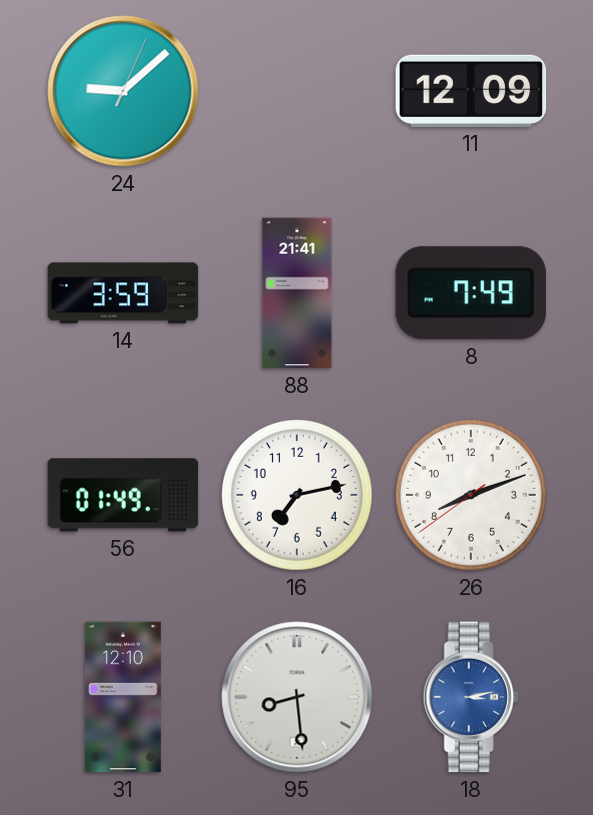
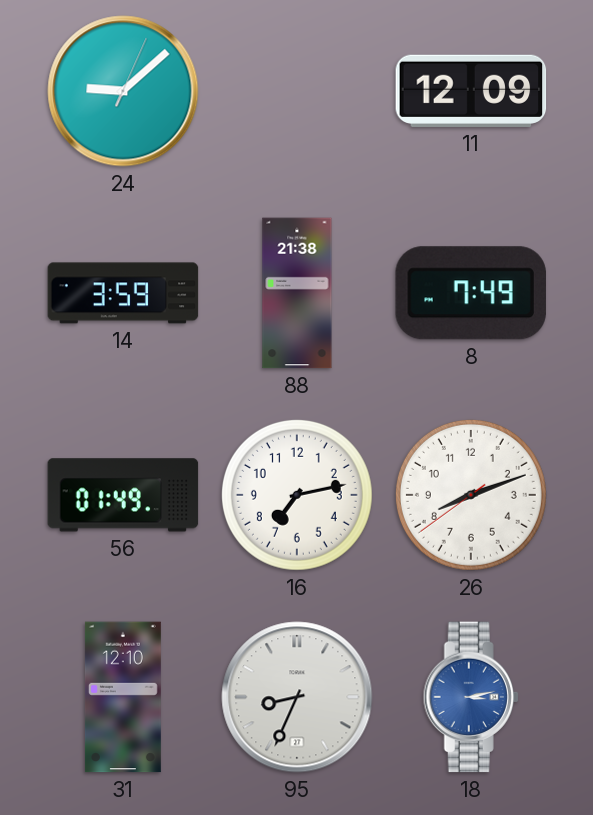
88: 21:41 -> 21:38
95: 8:29 -> 8:34
